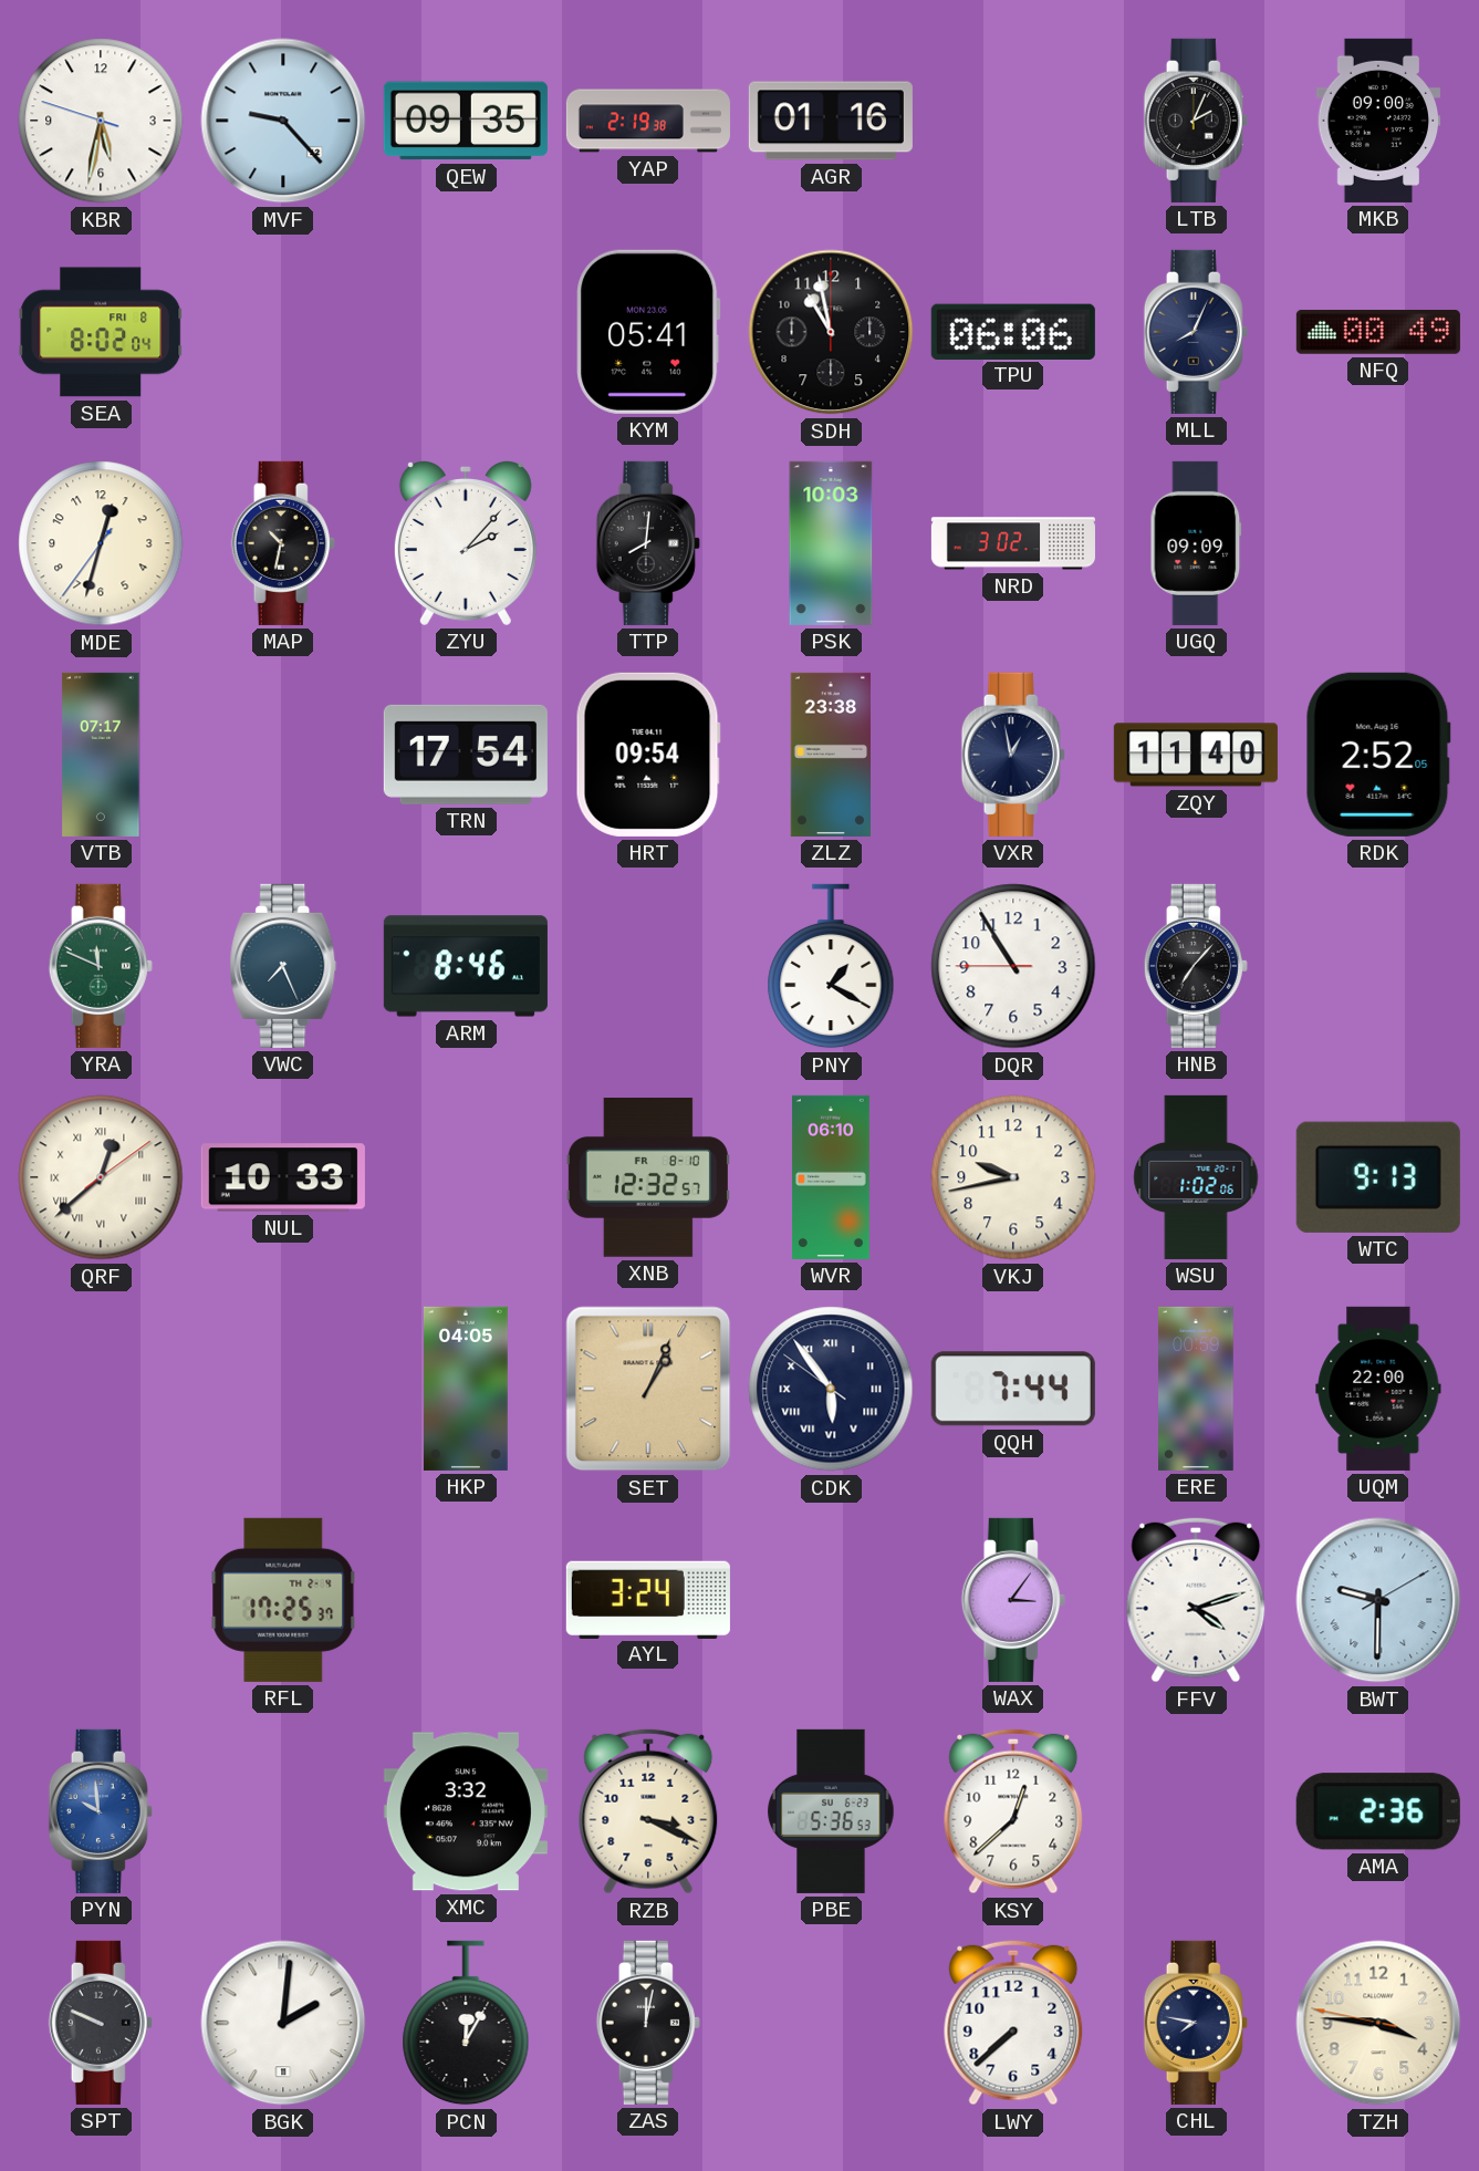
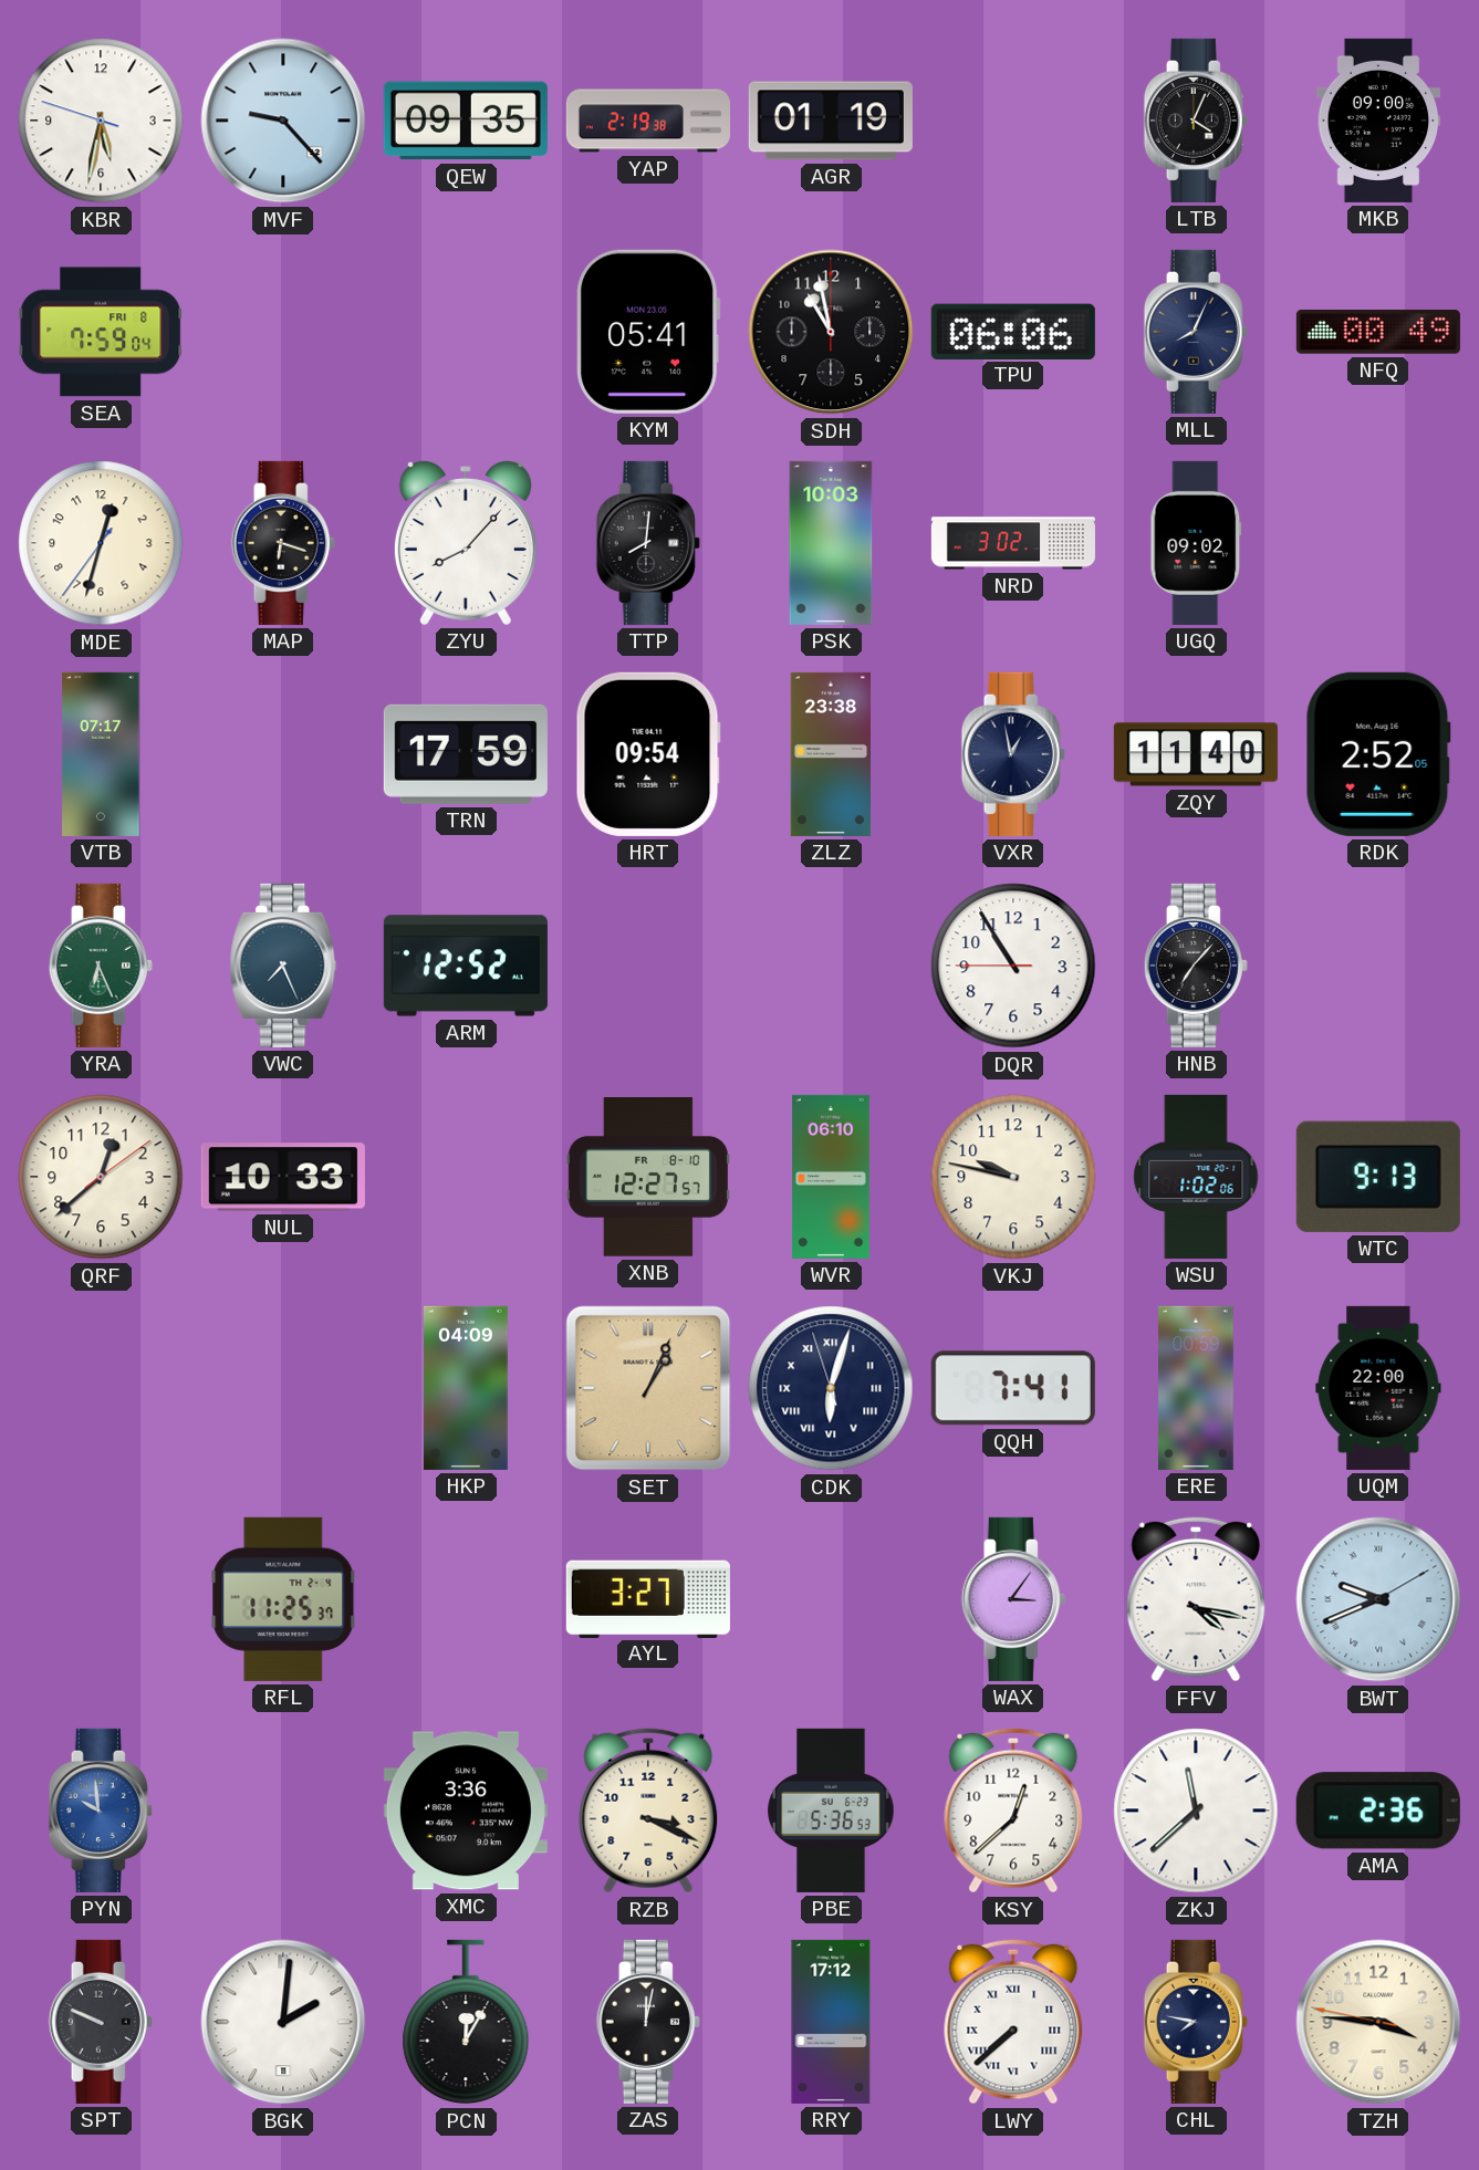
AGR: 01:16 -> 01:19
LTB: 2:04 -> 4:04
SEA: 8:02 -> 7:59
MAP: 10:32 -> 6:18
ZYU: 2:07 -> 8:07
UGQ: 09:09 -> 09:02
TRN: 17:54 -> 17:59
YRA: 11:49 -> 6:26
ARM: 8:46 -> 12:52
PNY: 1:20 -> none
QRF numerals: Roman -> Arabic
XNB: 12:32 -> 12:27
VKJ: 9:43 -> 9:47
HKP: 04:05 -> 04:09
CDK: 5:53 -> 6:02
QQH: 7:44 -> 7:41
RFL: 17:25 -> 11:25
AYL: 3:24 -> 3:27
FFV: 4:12 -> 4:17
BWT: 9:30 -> 9:41
XMC: 3:32 -> 3:36
ZKJ: none -> 11:38
RRY: none -> 17:12
LWY numerals: Arabic -> Roman
